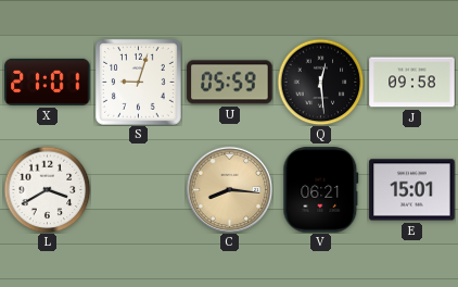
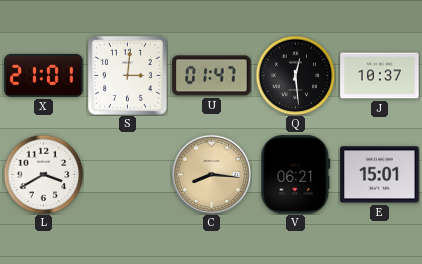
S: 9:03 -> 3:01
U: 05:59 -> 01:47
J: 09:58 -> 10:37
